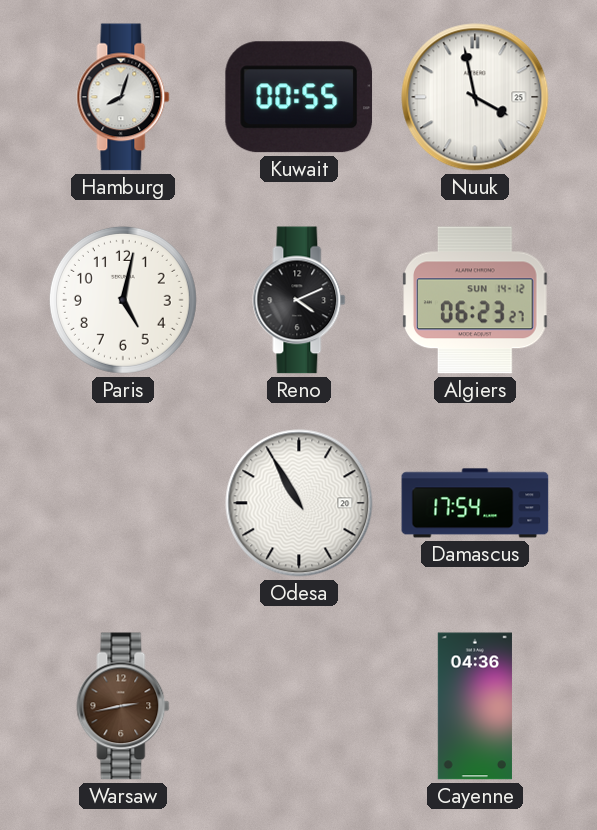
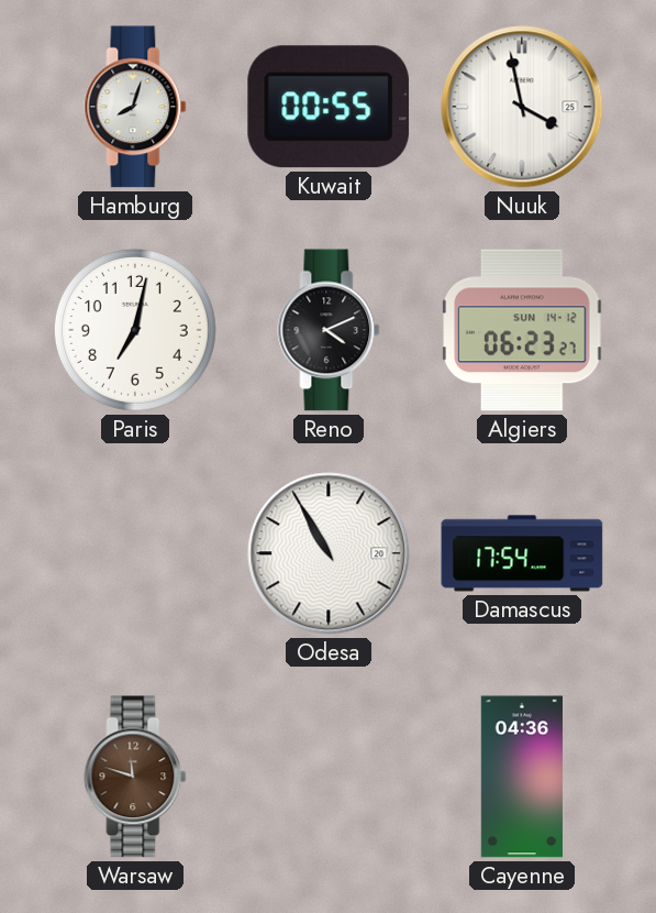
Paris: 5:02 -> 7:02
Warsaw: 2:43 -> 11:48
